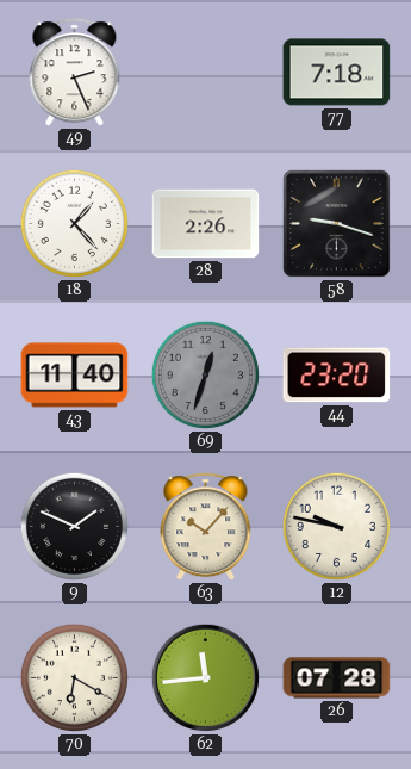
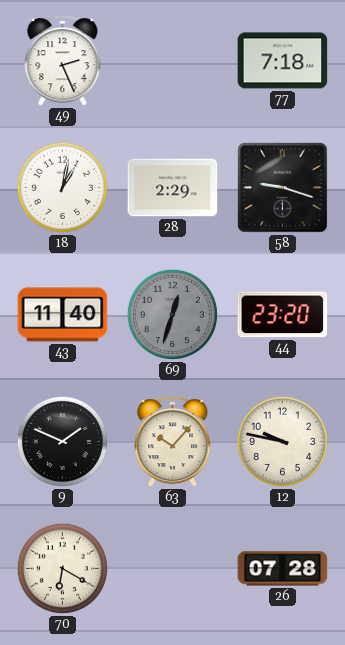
18: 1:23 -> 1:02
28: 2:26 -> 2:29
62: 11:44 -> none
